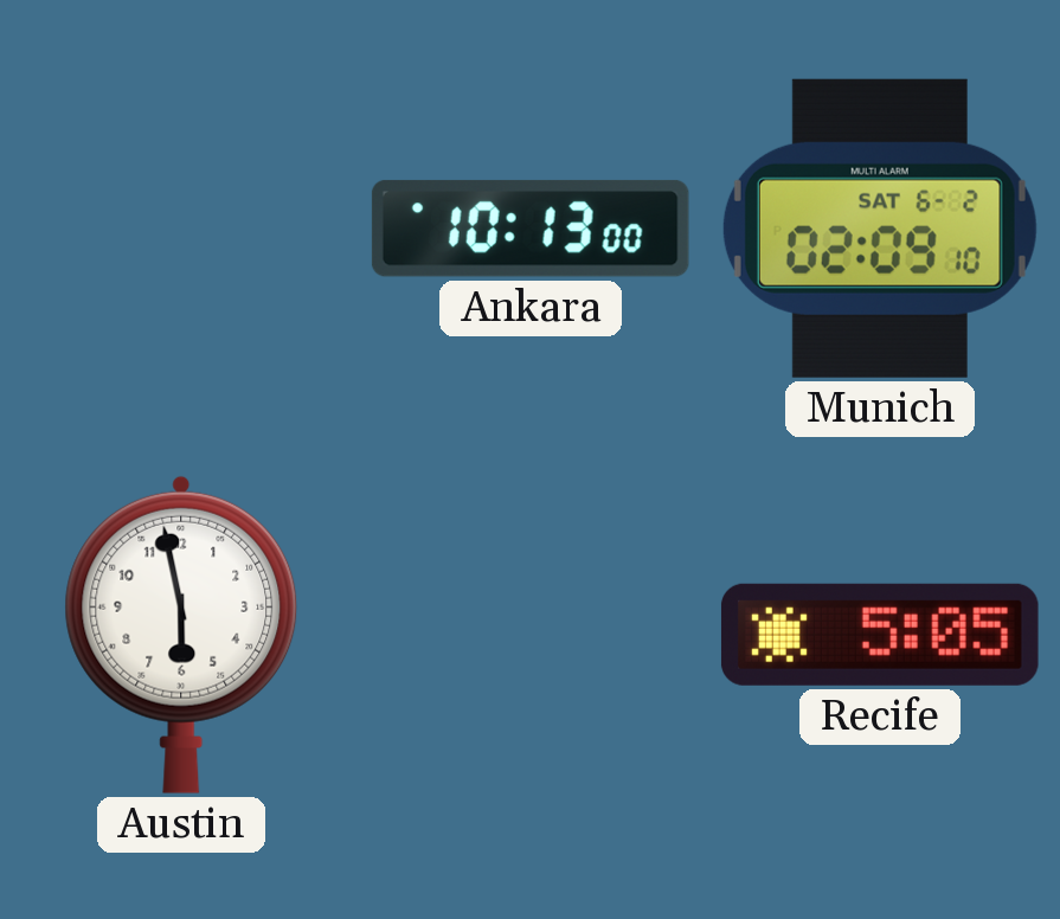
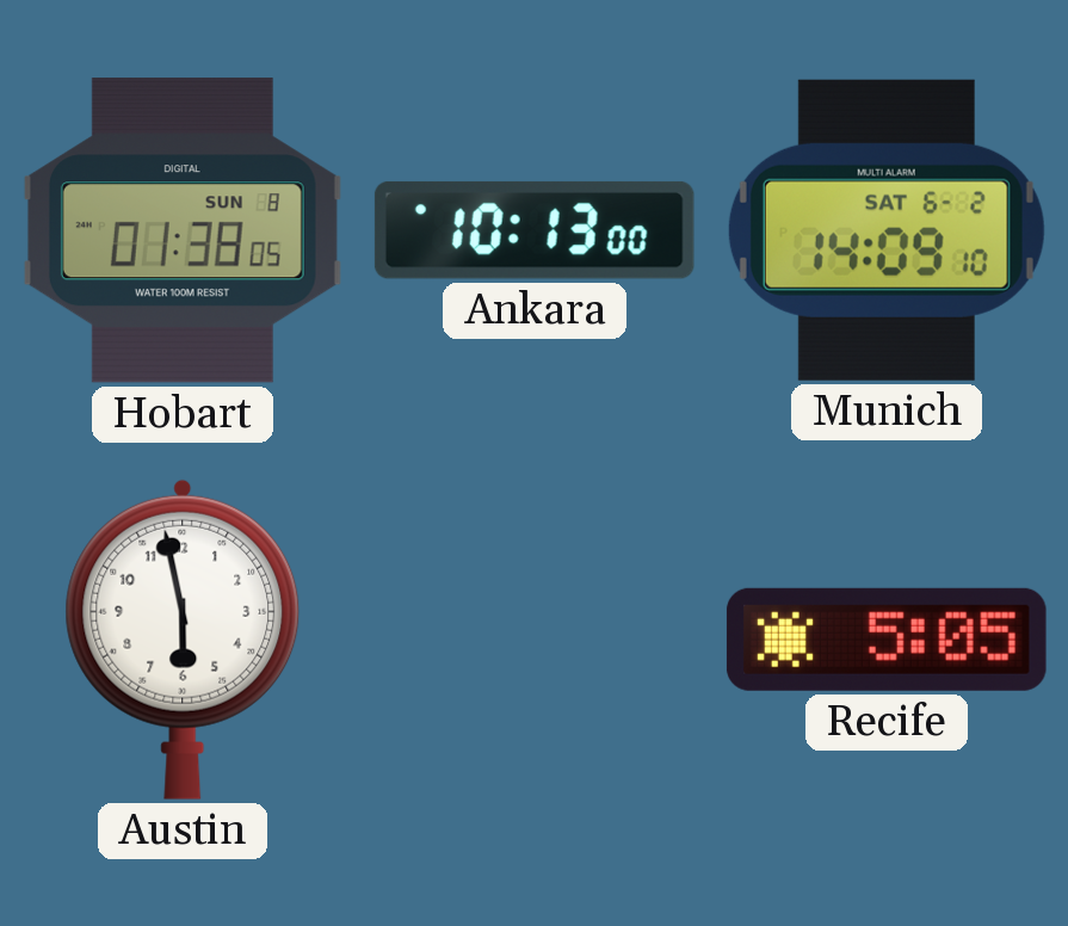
Hobart: none -> 01:38
Munich: 02:09 -> 14:09
